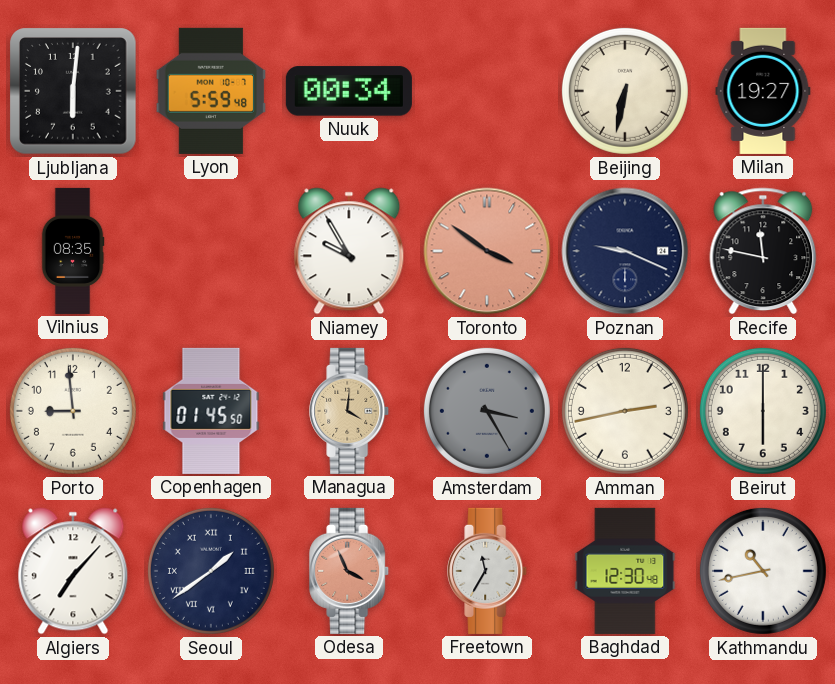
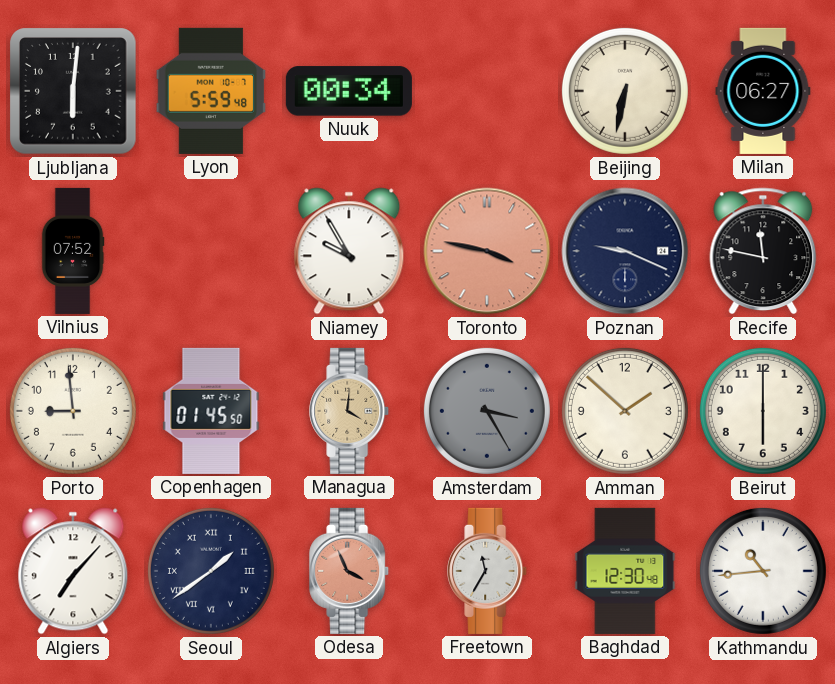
Milan: 19:27 -> 06:27
Vilnius: 08:35 -> 07:52
Toronto: 3:51 -> 3:47
Amman: 2:43 -> 1:52
Kathmandu: 10:43 -> 10:44
